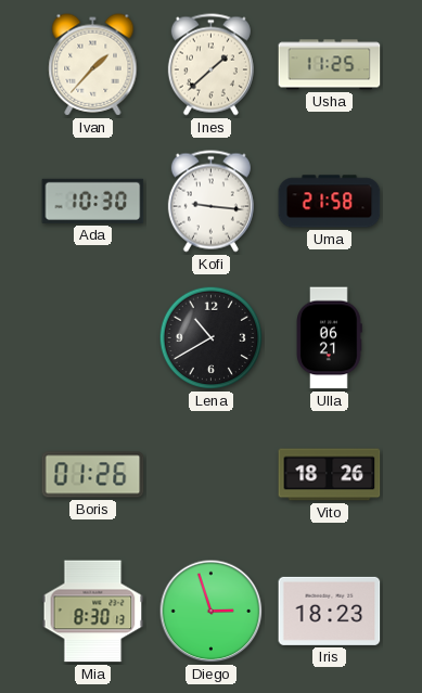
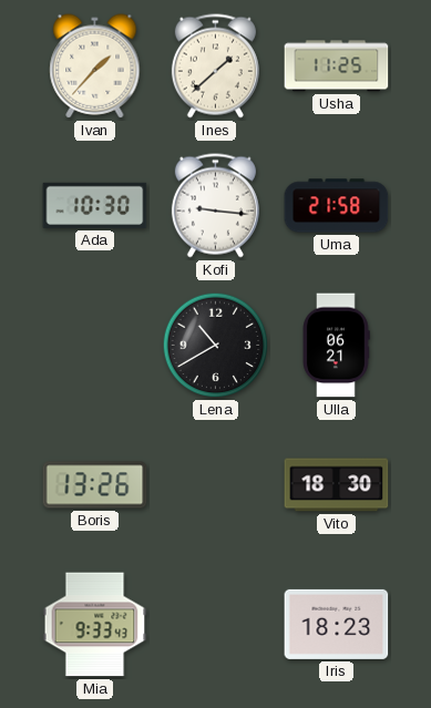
Boris: 01:26 -> 13:26
Vito: 18:26 -> 18:30
Mia: 8:30 -> 9:33
Diego: 2:57 -> none
